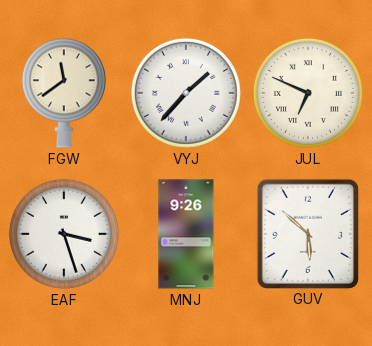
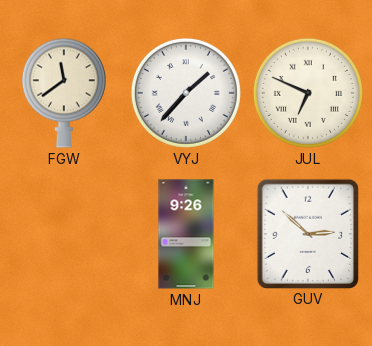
EAF: 3:27 -> none
GUV: 5:52 -> 2:52
